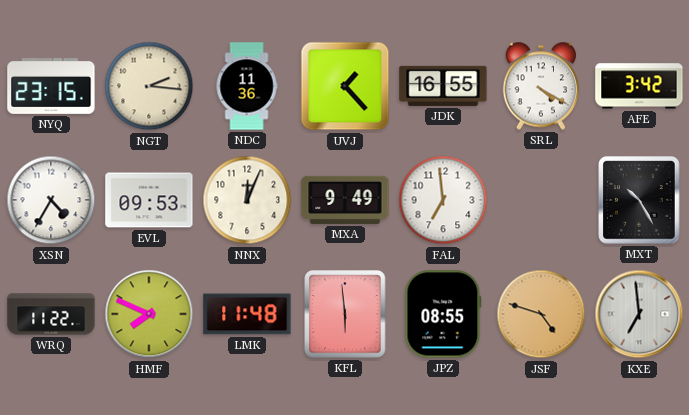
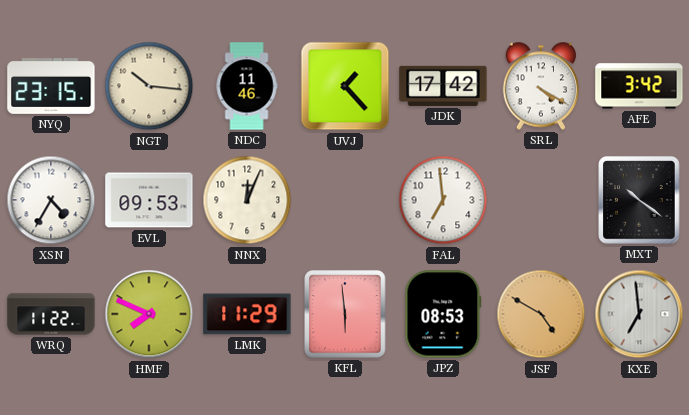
NGT: 2:16 -> 10:16
NDC: 11:36 -> 11:46
JDK: 16:55 -> 17:42
MXA: 9:49 -> none
MXT: 10:25 -> 10:21
LMK: 11:48 -> 11:29
JPZ: 08:55 -> 08:53
JSF: 4:48 -> 4:50
